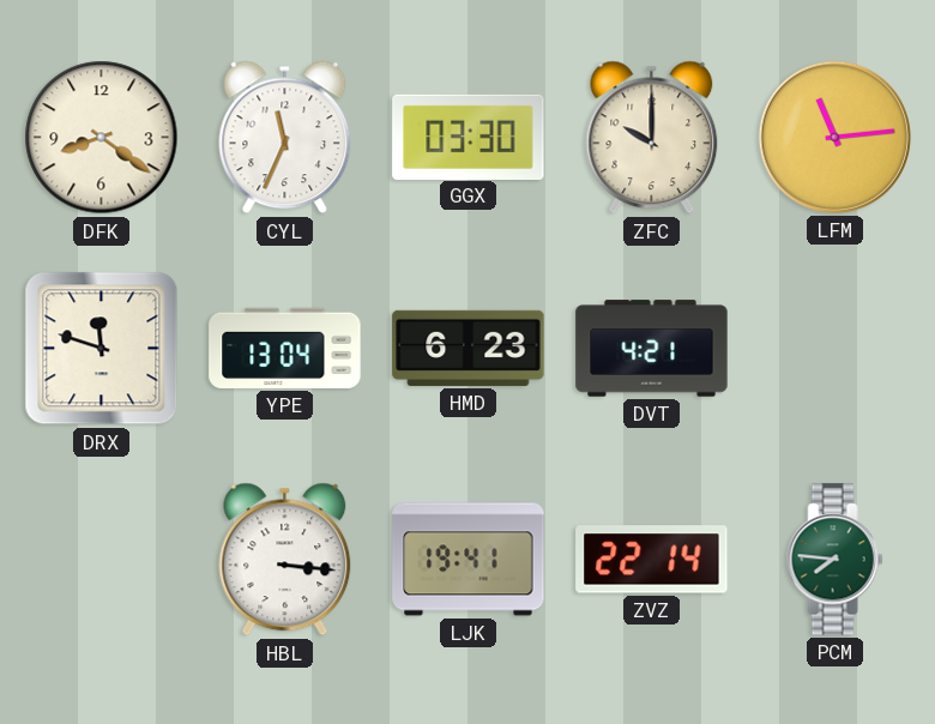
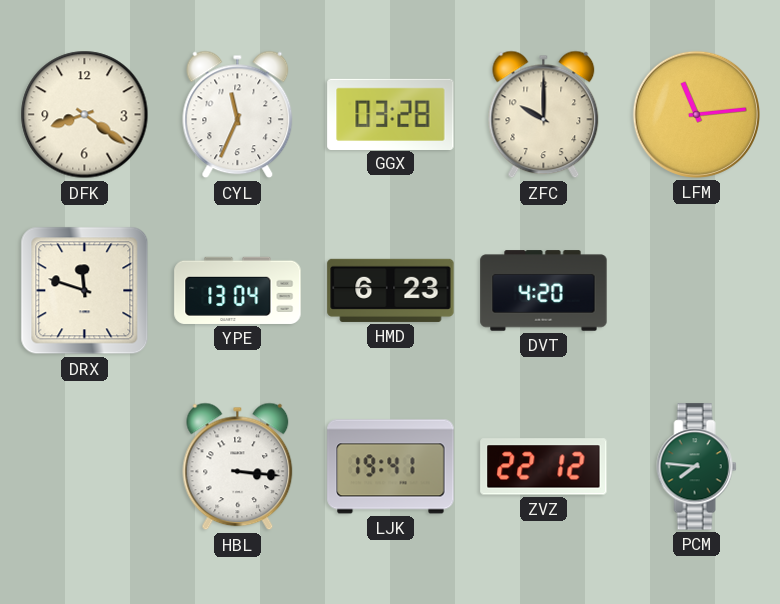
GGX: 03:30 -> 03:28
DVT: 4:21 -> 4:20
ZVZ: 22:14 -> 22:12
